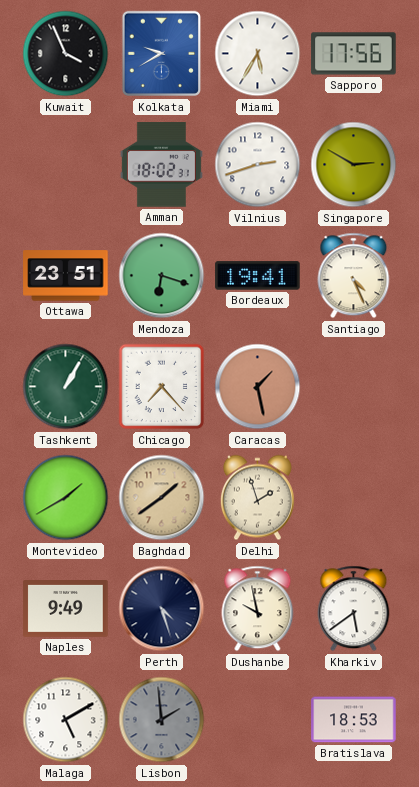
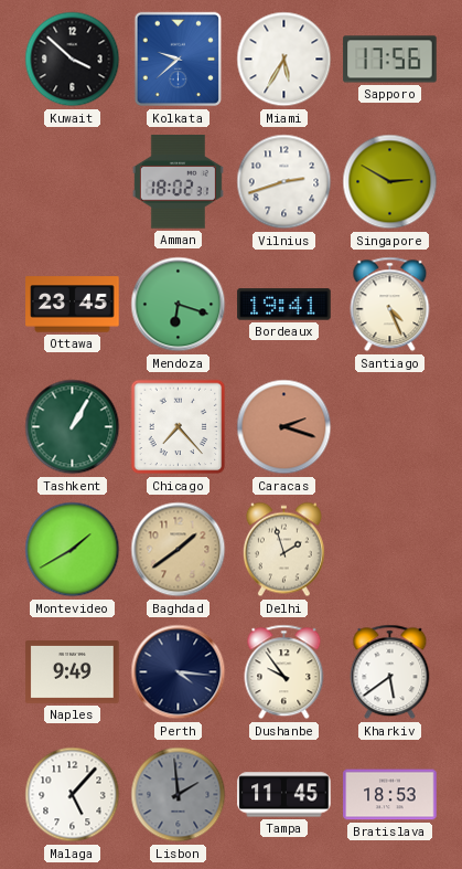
Kuwait: 3:56 -> 3:52
Kolkata: 9:40 -> 9:38
Ottawa: 23:51 -> 23:45
Caracas: 1:28 -> 2:18
Perth: 4:27 -> 4:16
Dushanbe: 9:58 -> 9:54
Malaga: 5:10 -> 5:07
Tampa: none -> 11:45
